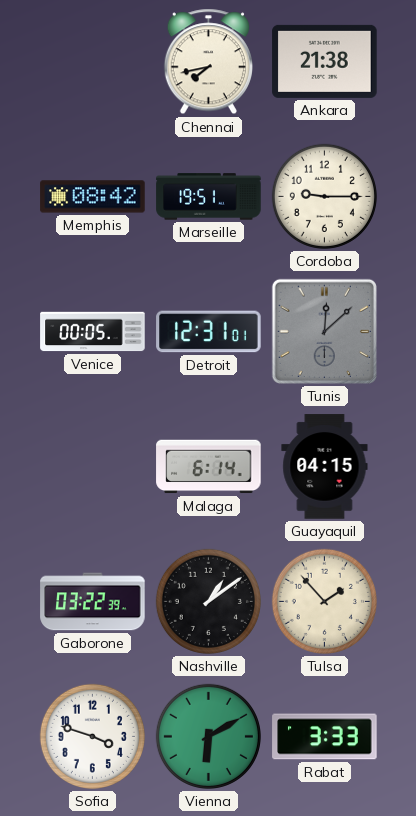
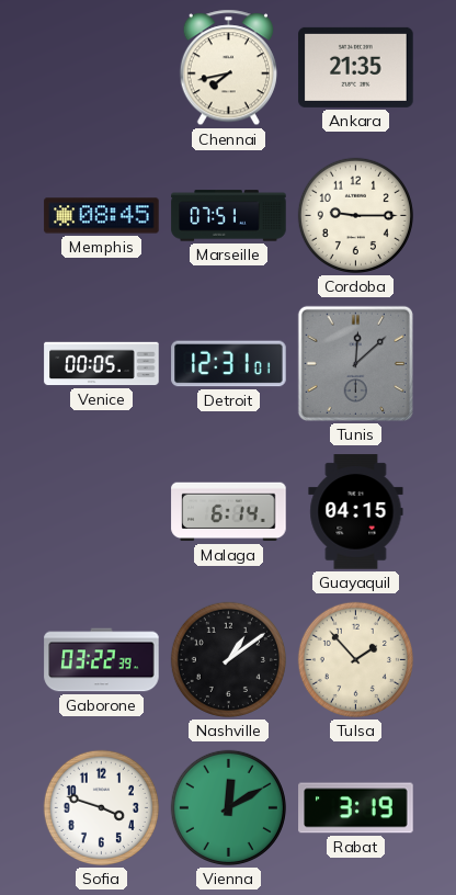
Ankara: 21:38 -> 21:35
Memphis: 08:42 -> 08:45
Marseille: 19:51 -> 07:51
Vienna: 6:10 -> 12:10
Rabat: 3:33 -> 3:19
